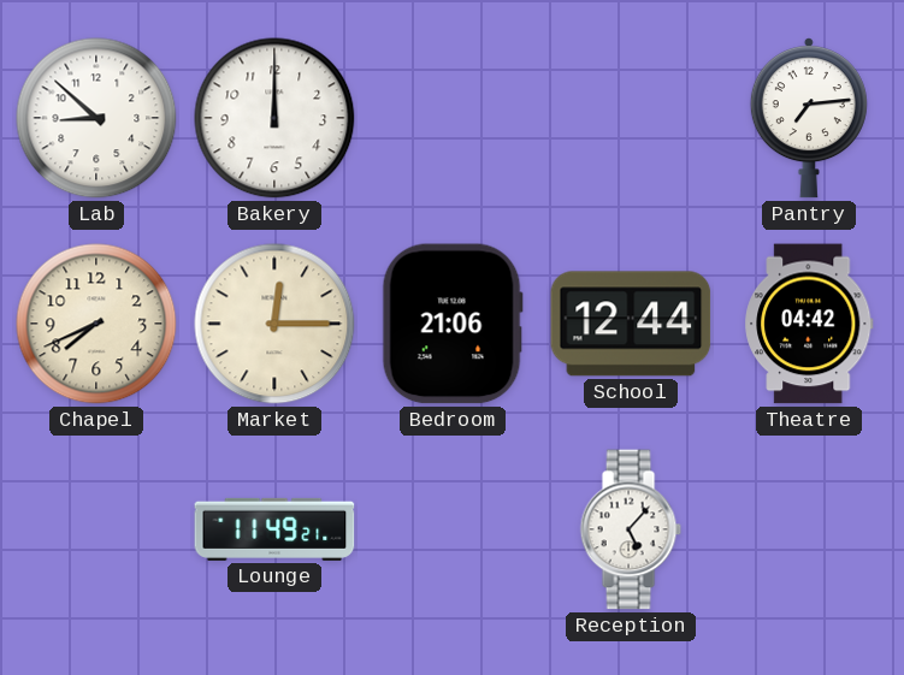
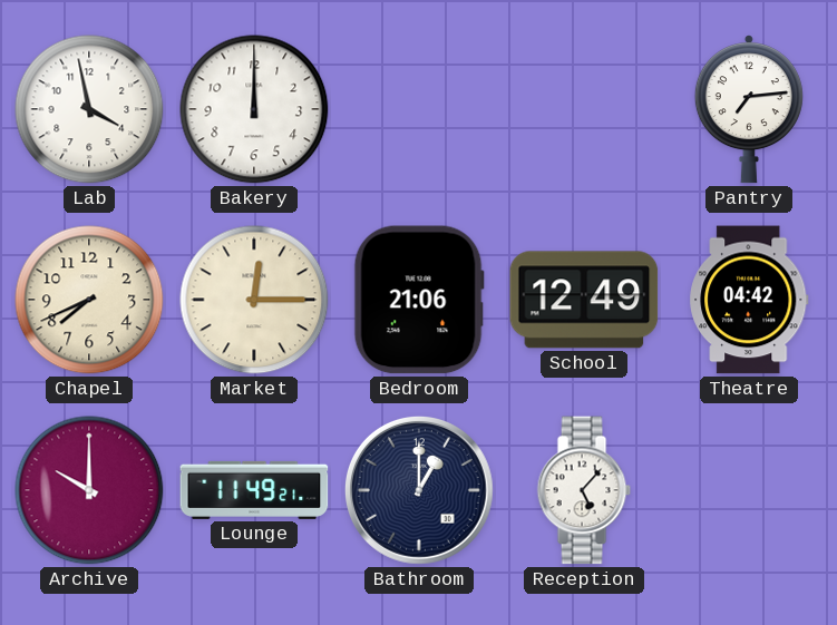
Lab: 8:52 -> 3:58
School: 12:44 -> 12:49
Archive: none -> 10:00
Bathroom: none -> 1:00
